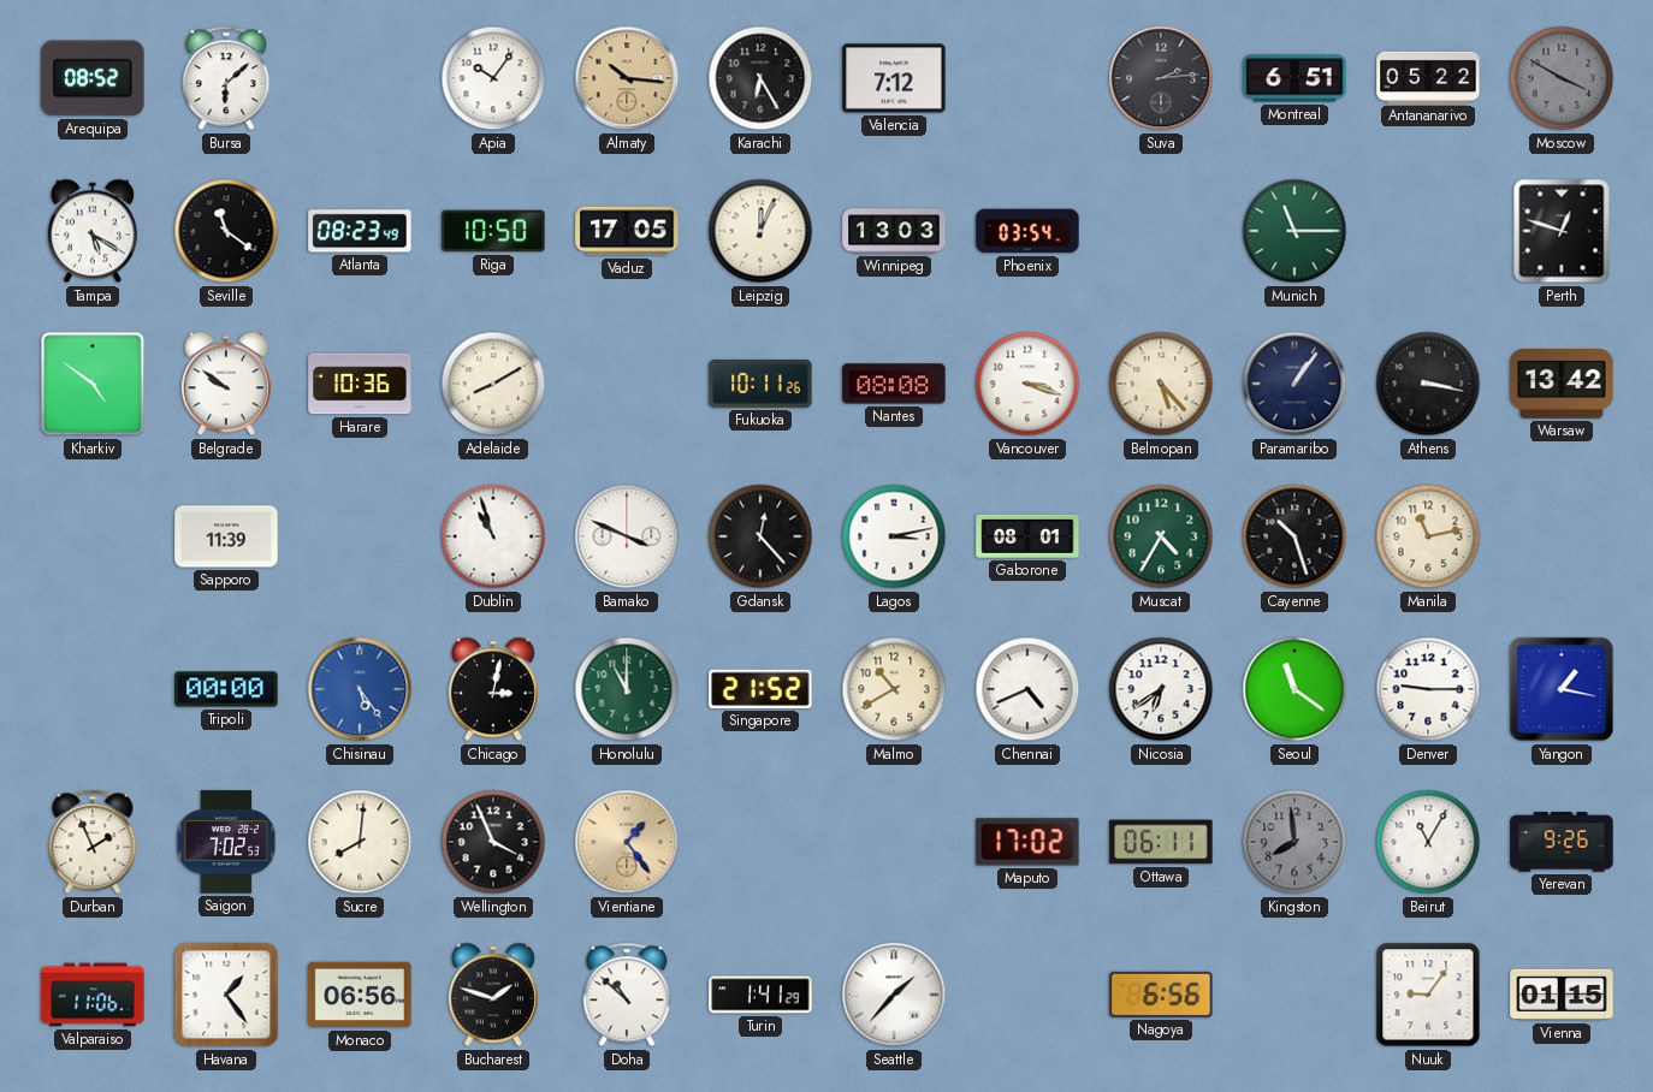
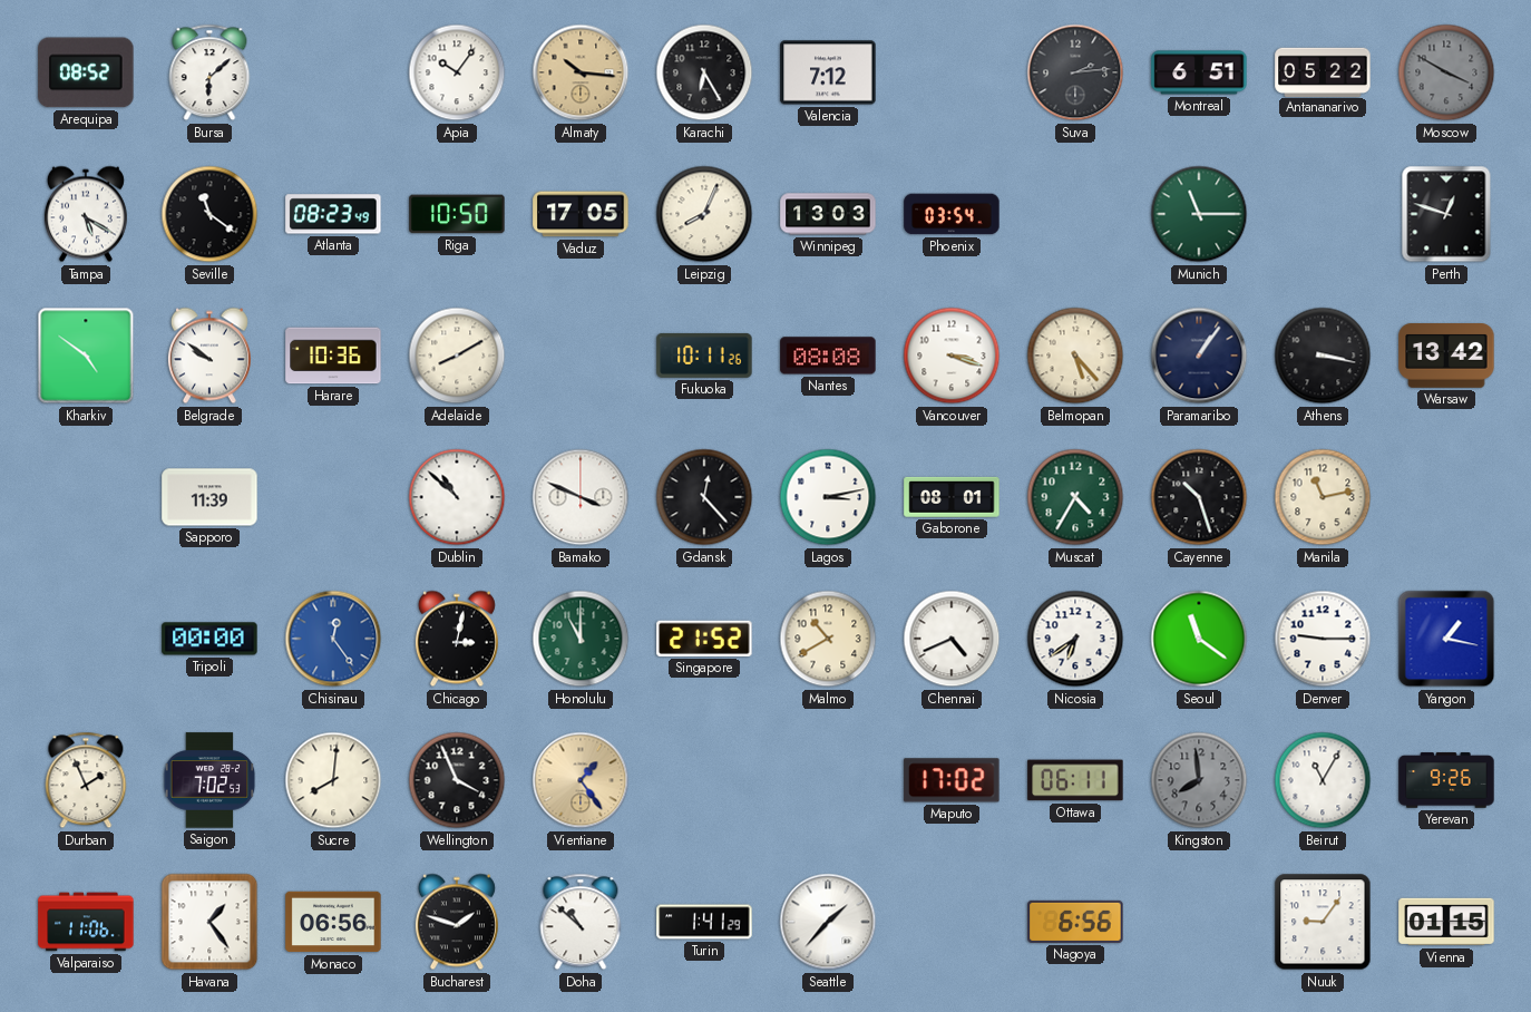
Leipzig: 12:04 -> 8:04
Dublin: 10:57 -> 10:52
Chisinau: 5:24 -> 12:24
